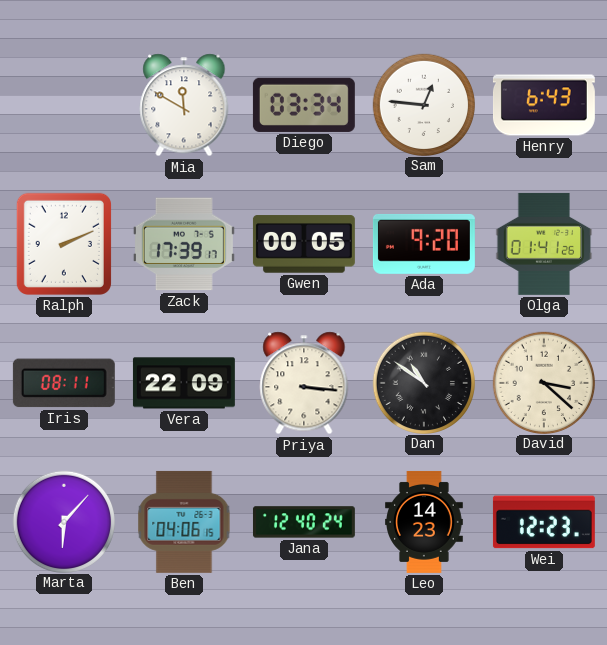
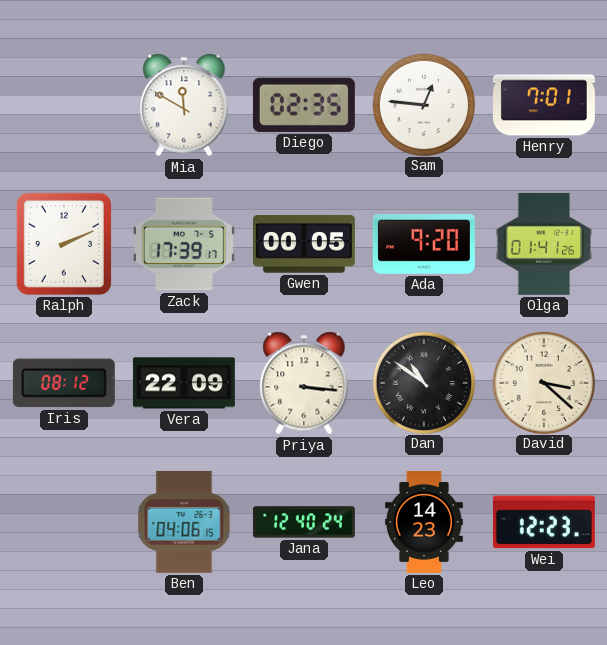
Diego: 03:34 -> 02:35
Henry: 6:43 -> 7:01
Iris: 08:11 -> 08:12
Marta: 6:07 -> none
